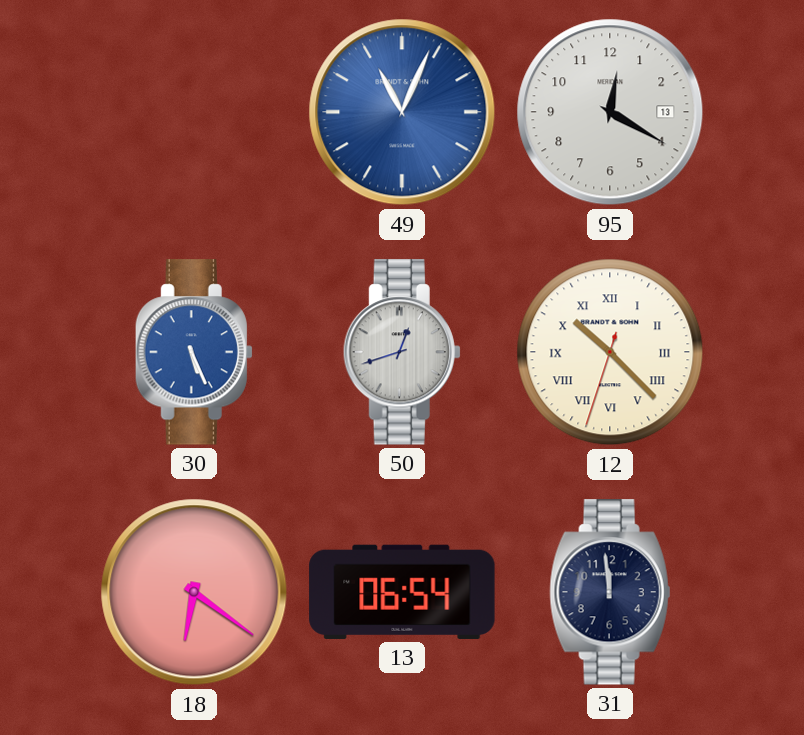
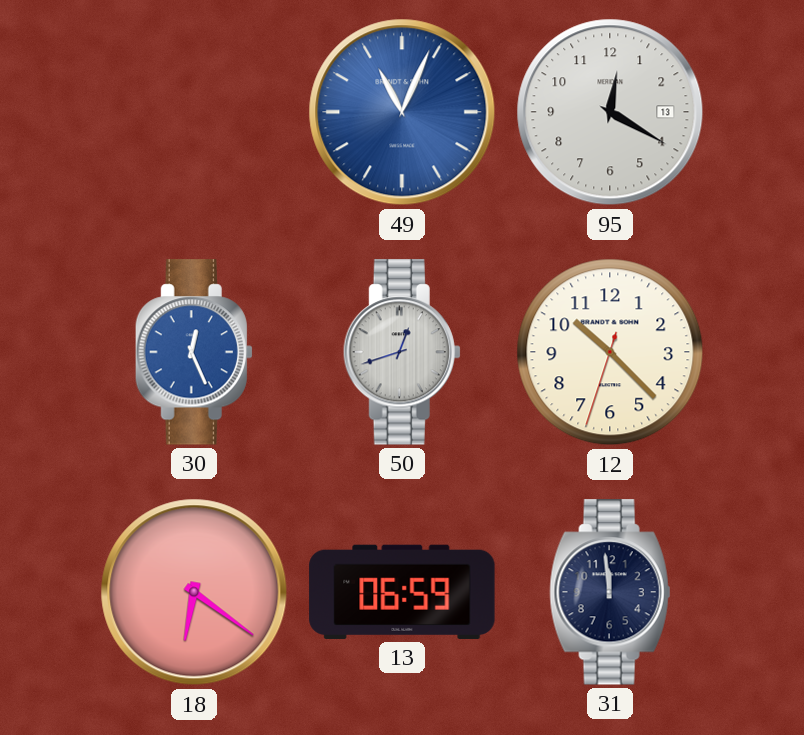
30: 5:26 -> 12:26
12 numerals: Roman -> Arabic
13: 06:54 -> 06:59
